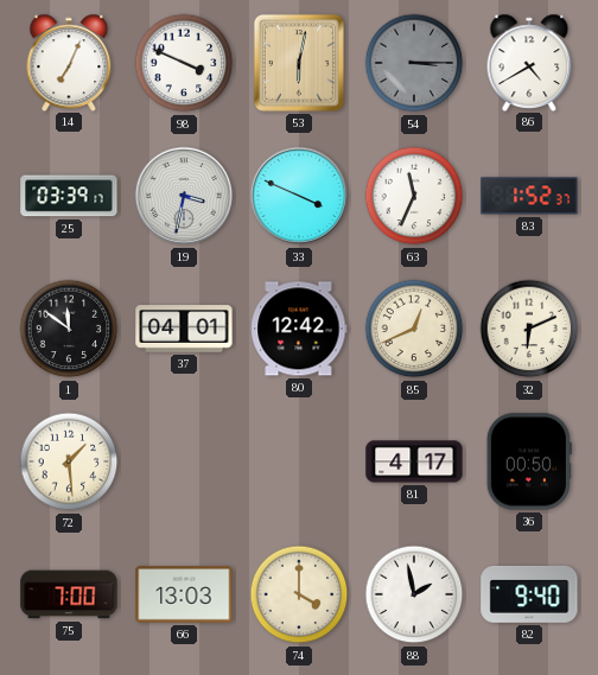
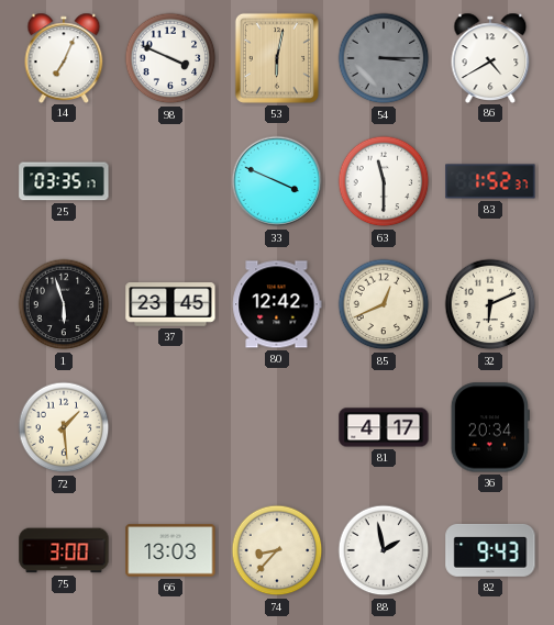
25: 03:39 -> 03:35
19: 3:32 -> none
63: 11:34 -> 11:30
1: 11:51 -> 5:57
37: 04:01 -> 23:45
36: 00:50 -> 20:34
75: 7:00 -> 3:00
74: 4:00 -> 8:37
82: 9:40 -> 9:43
